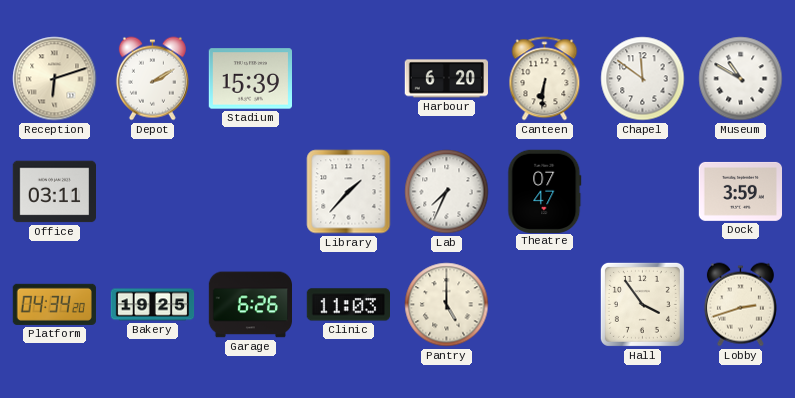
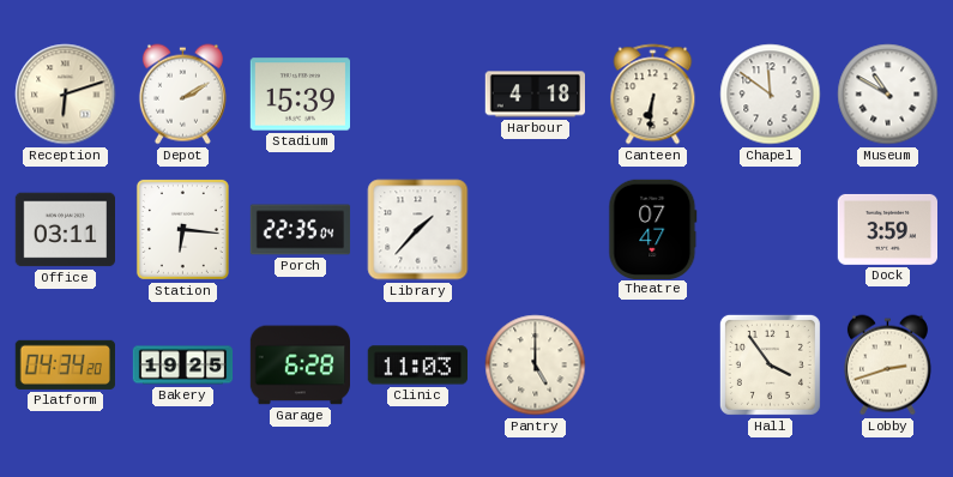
Harbour: 6:20 -> 4:18
Station: none -> 6:16
Porch: none -> 22:35
Lab: 7:34 -> none
Garage: 6:26 -> 6:28
